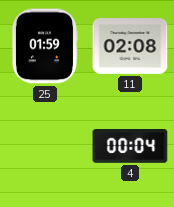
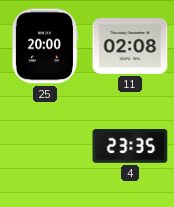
25: 01:59 -> 20:00
4: 00:04 -> 23:35
